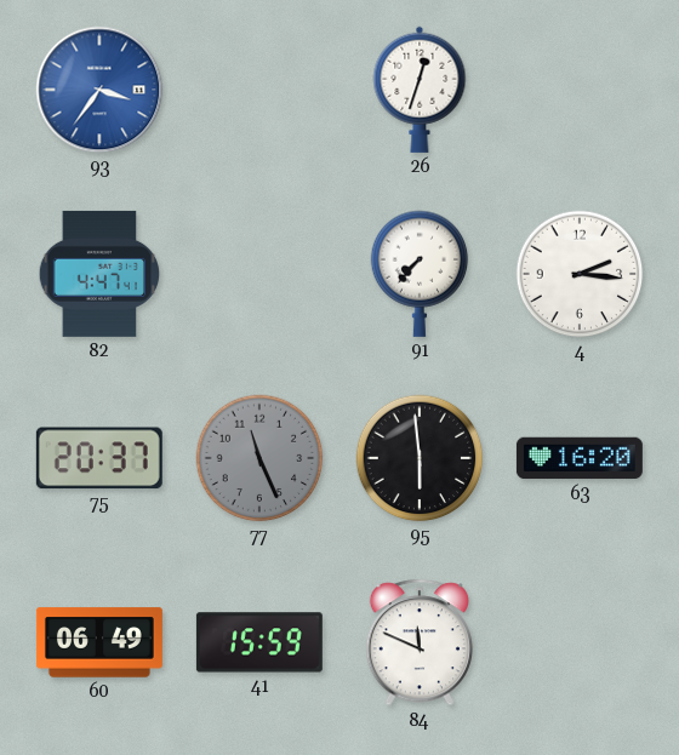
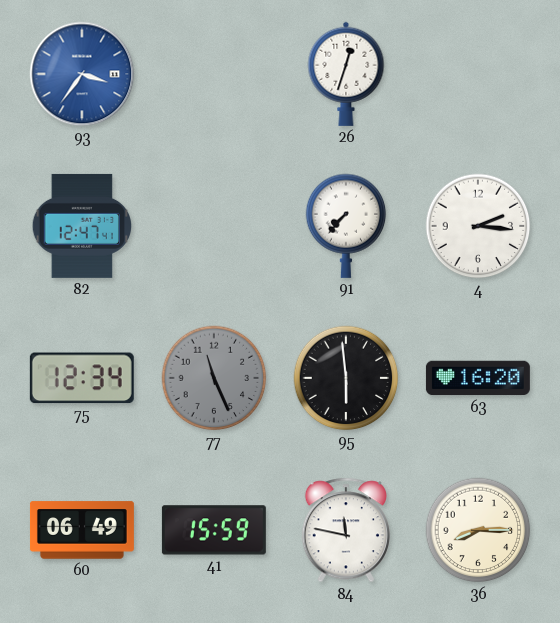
82: 4:47 -> 12:47
75: 20:37 -> 12:34
84: 11:49 -> 11:47
36: none -> 8:15
